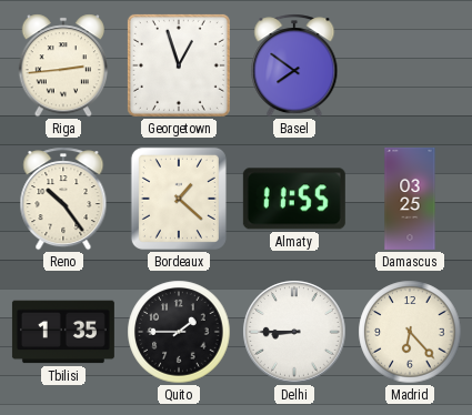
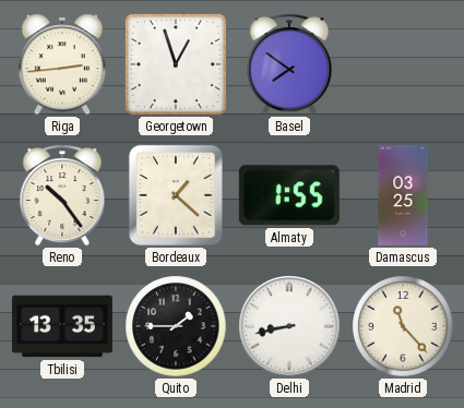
Almaty: 11:55 -> 1:55
Tbilisi: 1:35 -> 13:35
Delhi: 8:45 -> 8:43
Madrid: 6:23 -> 11:23
